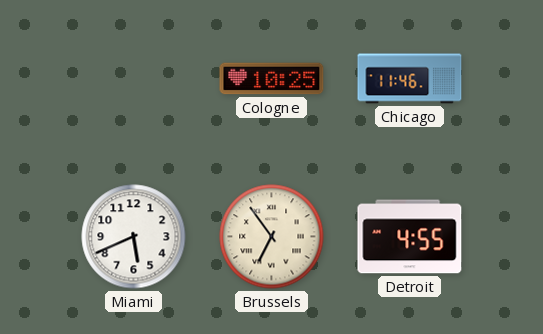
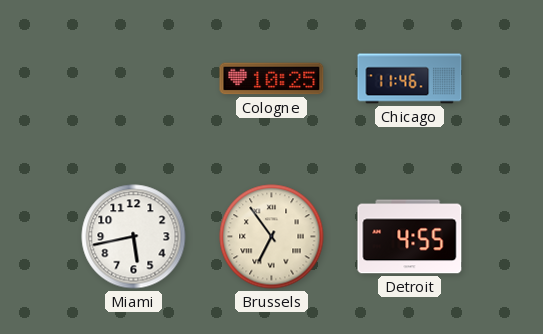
Miami: 5:41 -> 5:43
